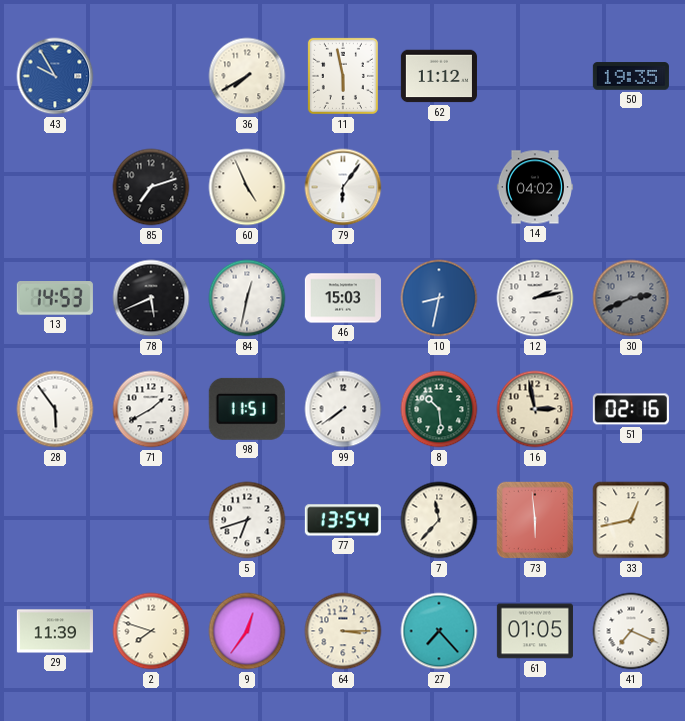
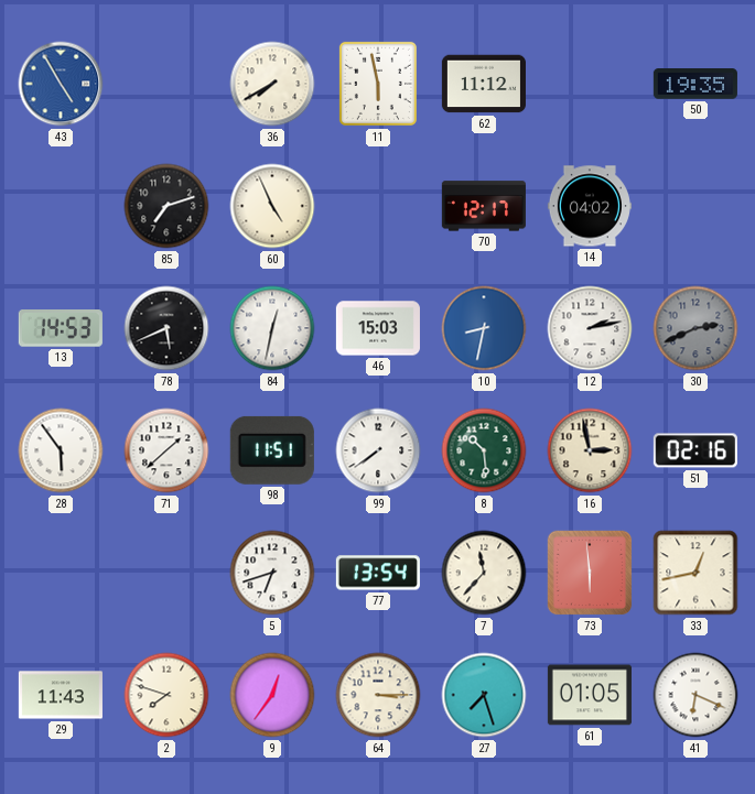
43: 9:55 -> 4:55
79: 6:06 -> none
70: none -> 12:17
71: 1:40 -> 1:38
29: 11:39 -> 11:43
27: 7:23 -> 7:27
41: 7:19 -> 6:19
